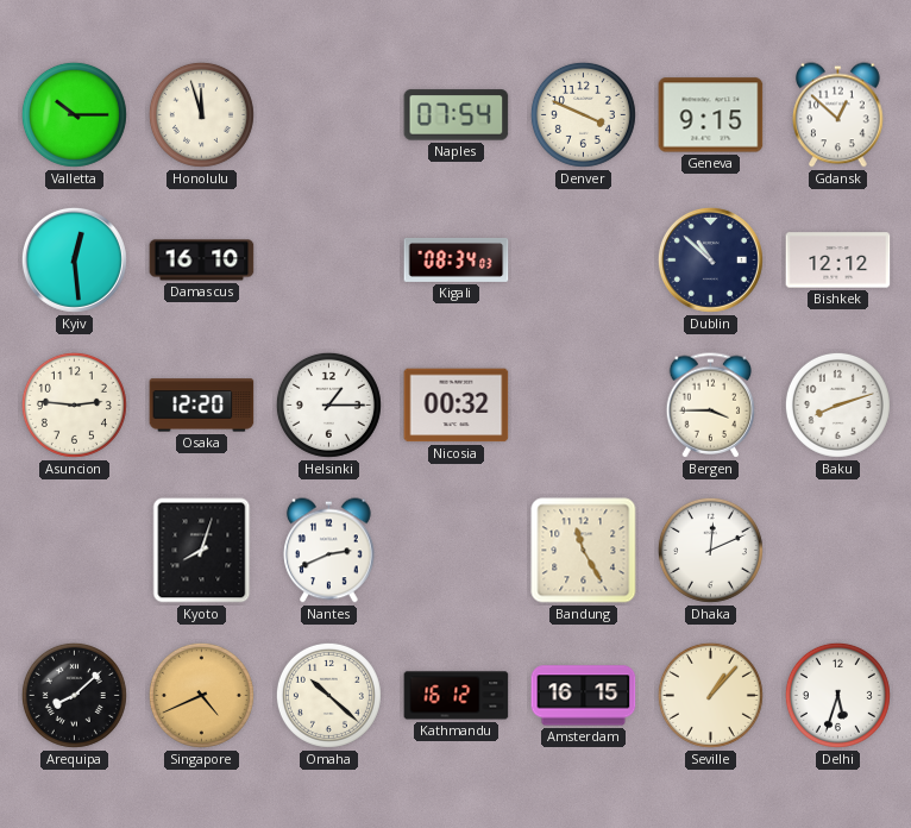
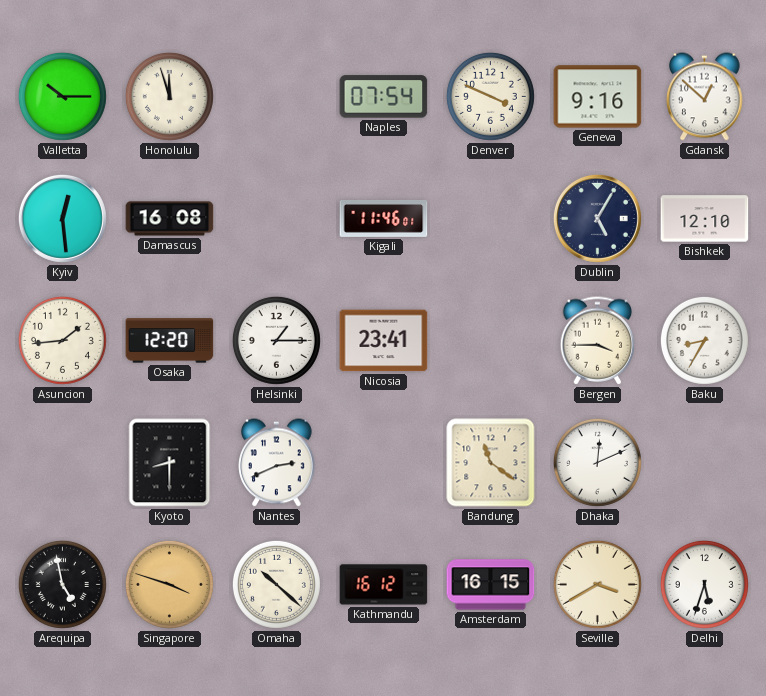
Geneva: 9:15 -> 9:16
Damascus: 16:10 -> 16:08
Kigali: 08:34 -> 11:46
Dublin: 10:52 -> 5:05
Bishkek: 12:12 -> 12:10
Asuncion: 2:46 -> 1:44
Nicosia: 00:32 -> 23:41
Baku: 8:12 -> 8:35
Kyoto: 8:03 -> 8:30
Bandung: 11:25 -> 11:21
Arequipa: 8:08 -> 4:58
Singapore: 4:41 -> 3:48
Seville: 1:07 -> 3:40
